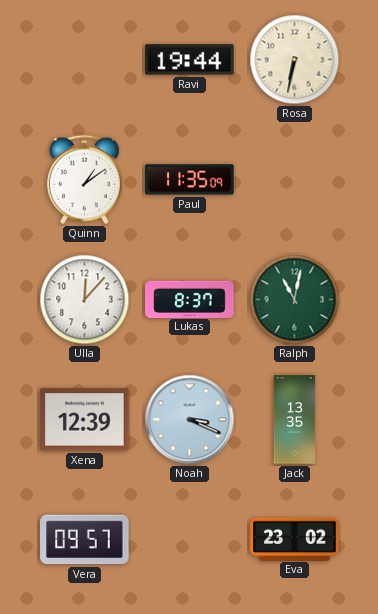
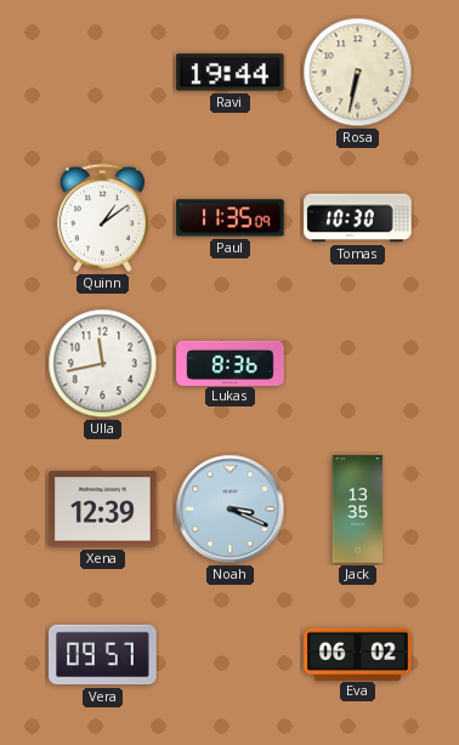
Tomas: none -> 10:30
Ulla: 12:07 -> 11:43
Lukas: 8:37 -> 8:36
Ralph: 11:02 -> none
Eva: 23:02 -> 06:02
